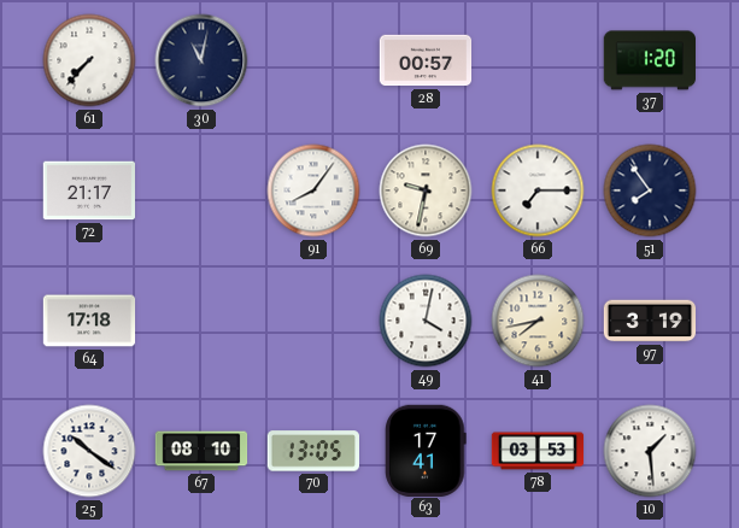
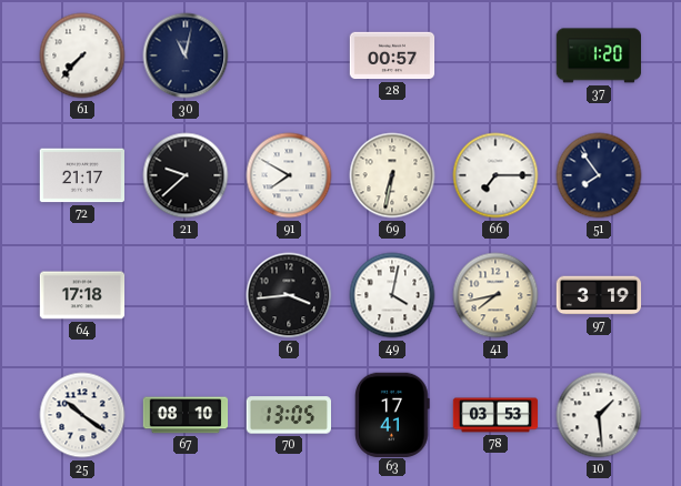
21: none -> 9:38
91: 8:06 -> 7:50
69: 9:32 -> 6:32
6: none -> 3:44
